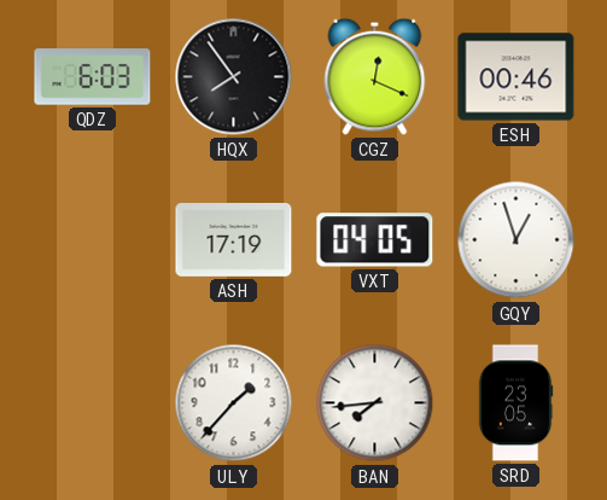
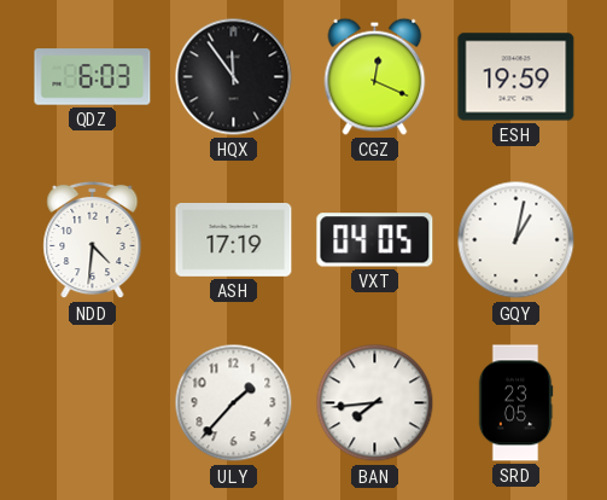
HQX: 7:54 -> 11:54
ESH: 00:46 -> 19:59
NDD: none -> 4:31
GQY: 12:57 -> 1:02
